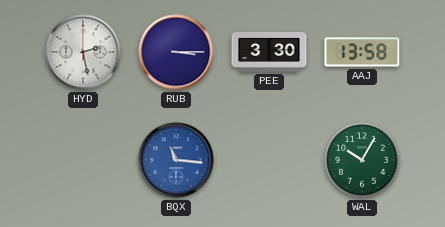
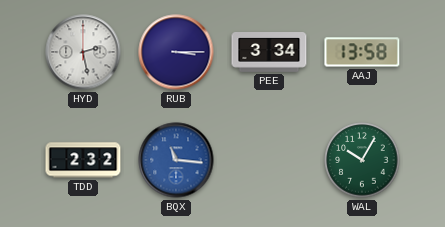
PEE: 3:30 -> 3:34
TDD: none -> 2:32
